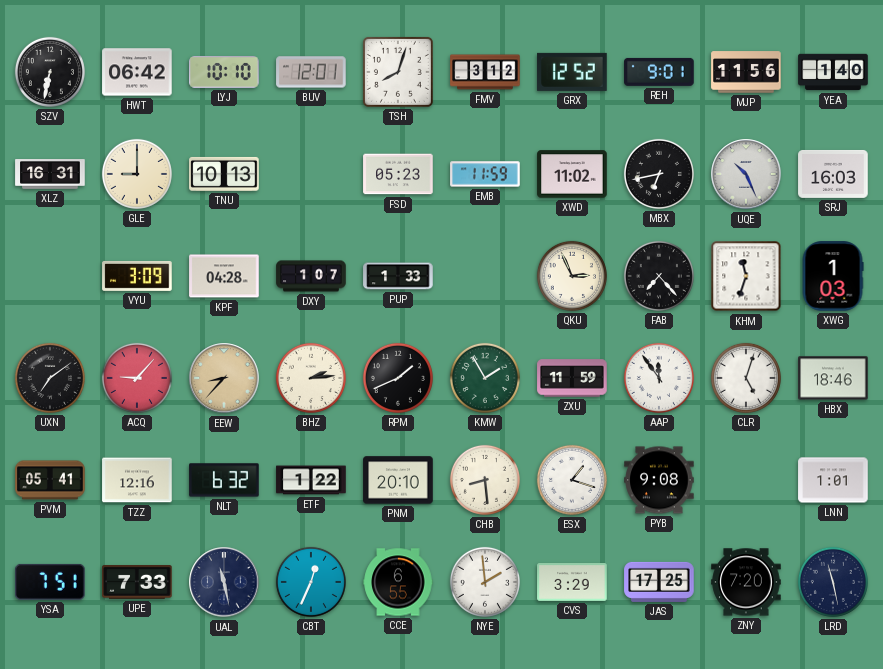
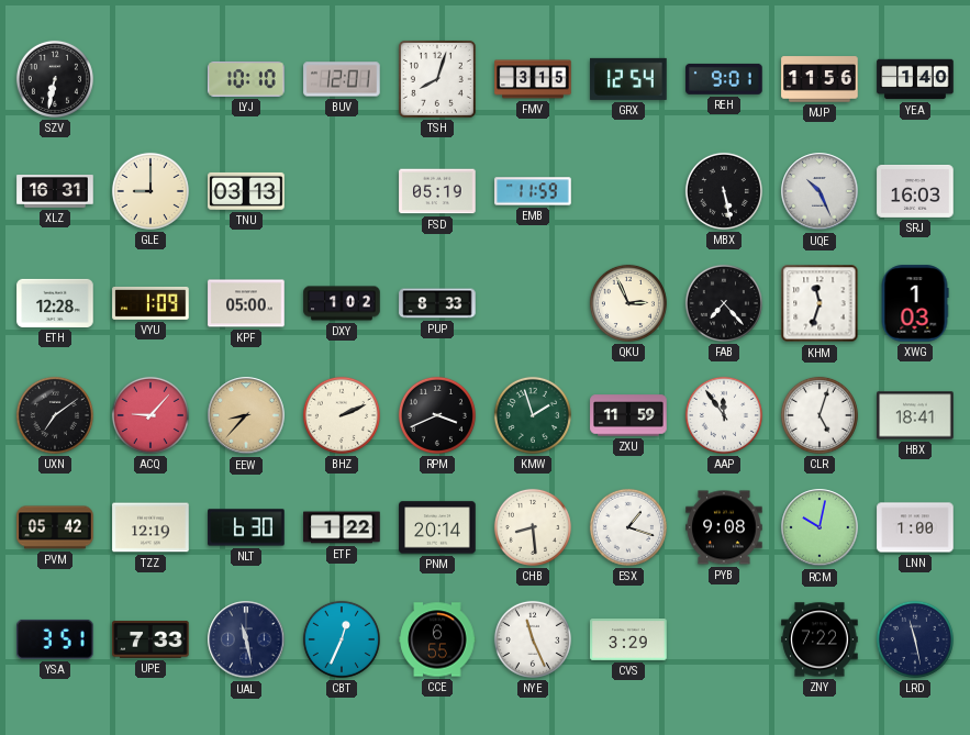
HWT: 06:42 -> none
FMV: 3:12 -> 3:15
GRX: 12:52 -> 12:54
TNU: 10:13 -> 03:13
FSD: 05:23 -> 05:19
XWD: 11:02 -> none
MBX: 6:43 -> 5:28
ETH: none -> 12:28
VYU: 3:09 -> 1:09
KPF: 04:28 -> 05:00
DXY: 1:07 -> 1:02
PUP: 1:33 -> 8:33
BHZ: 2:14 -> 2:11
RPM: 1:41 -> 3:41
KMW: 1:55 -> 1:57
HBX: 18:46 -> 18:41
PVM: 05:41 -> 05:42
TZZ: 12:16 -> 12:19
NLT: 6:32 -> 6:30
PNM: 20:10 -> 20:14
RCM: none -> 10:02
LNN: 1:01 -> 1:00
YSA: 7:51 -> 3:51
NYE: 1:59 -> 11:26
JAS: 17:25 -> none
ZNY: 7:20 -> 7:22
